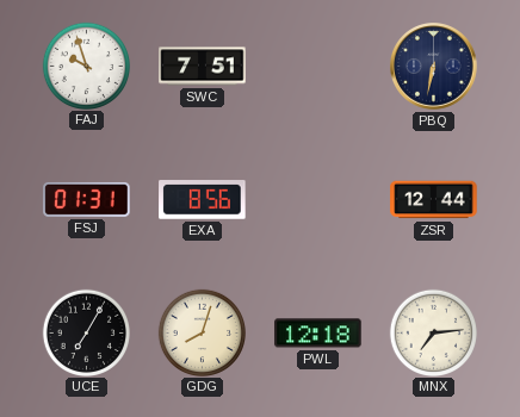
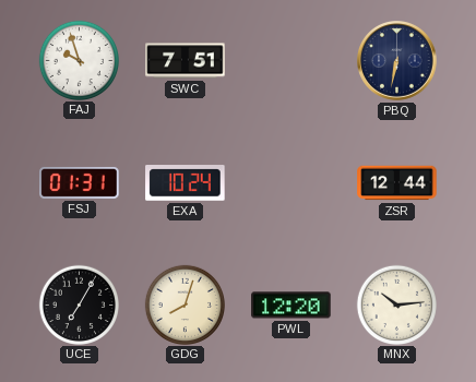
EXA: 8:56 -> 10:24
PWL: 12:18 -> 12:20
MNX: 7:14 -> 10:14
